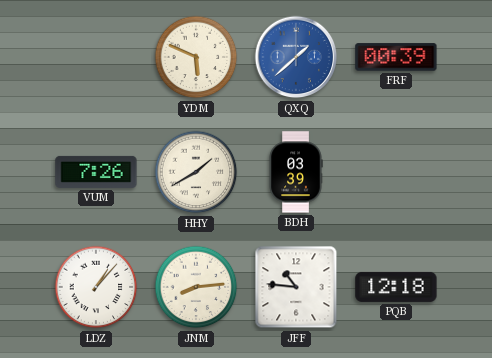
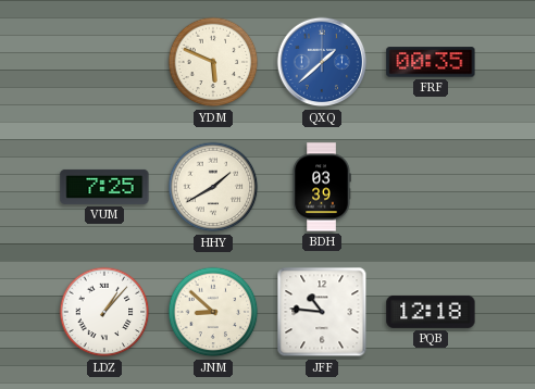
FRF: 00:39 -> 00:35
VUM: 7:26 -> 7:25
JNM: 8:14 -> 8:52
